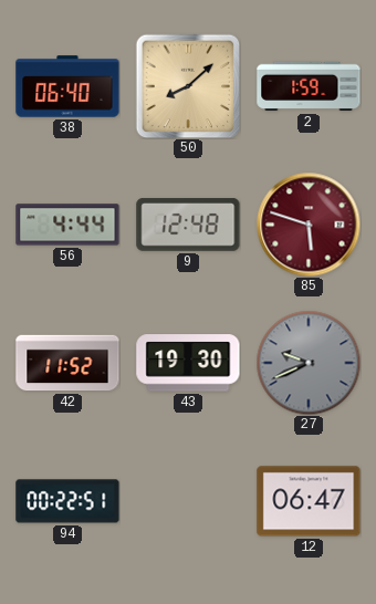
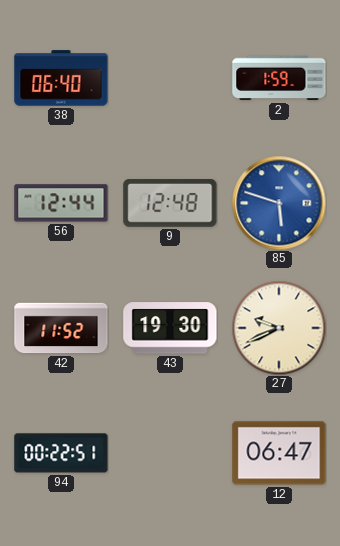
50: 8:08 -> none
56: 4:44 -> 12:44
85 dial: burgundy -> blue
27 dial: grey -> cream
